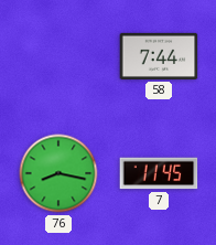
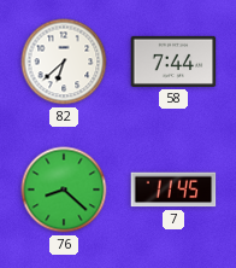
82: none -> 6:38
76: 8:17 -> 8:22
